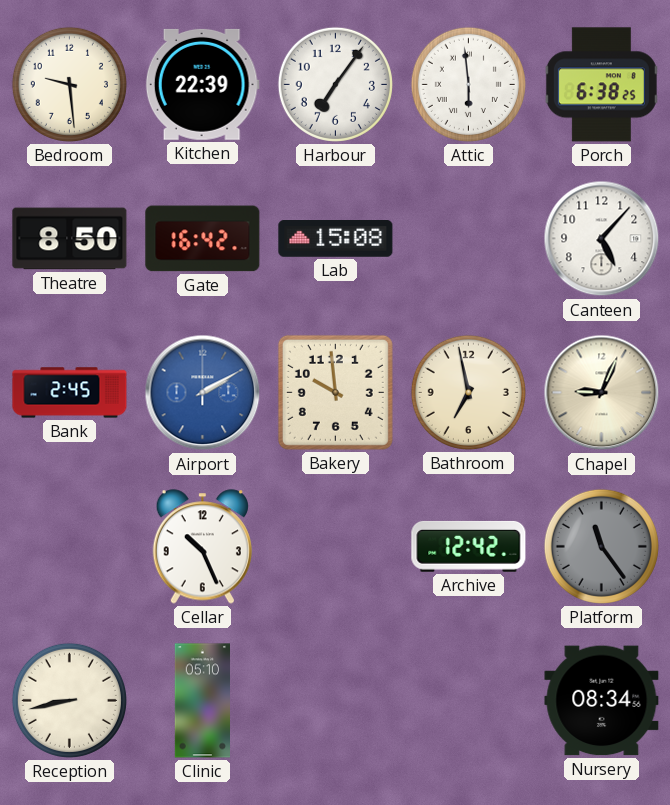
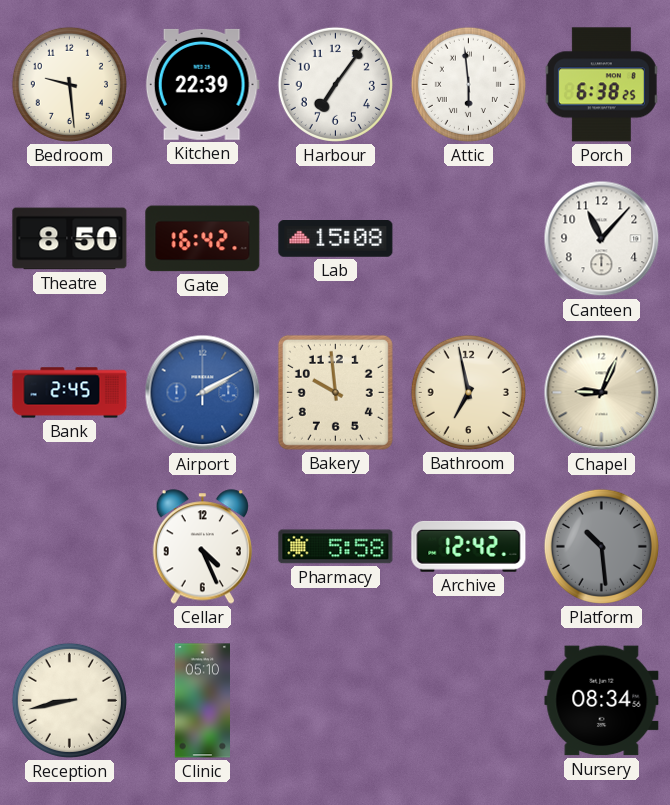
Canteen: 5:07 -> 11:07
Cellar: 10:26 -> 4:26
Pharmacy: none -> 5:58
Platform: 11:24 -> 10:29
